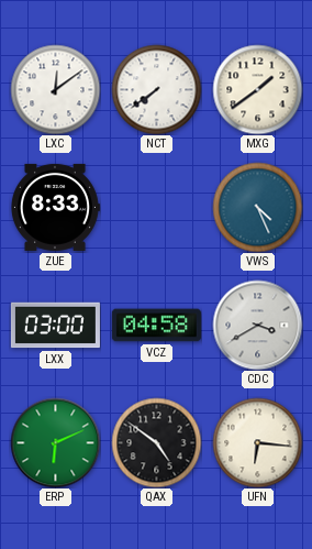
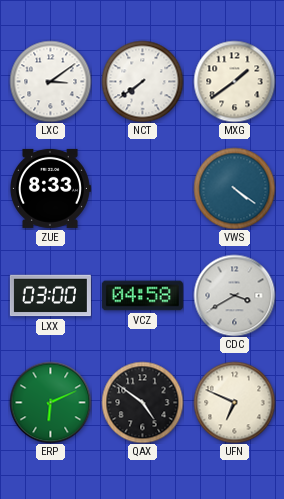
LXC: 12:09 -> 3:09
VWS: 4:26 -> 4:21
UFN: 6:16 -> 6:49
